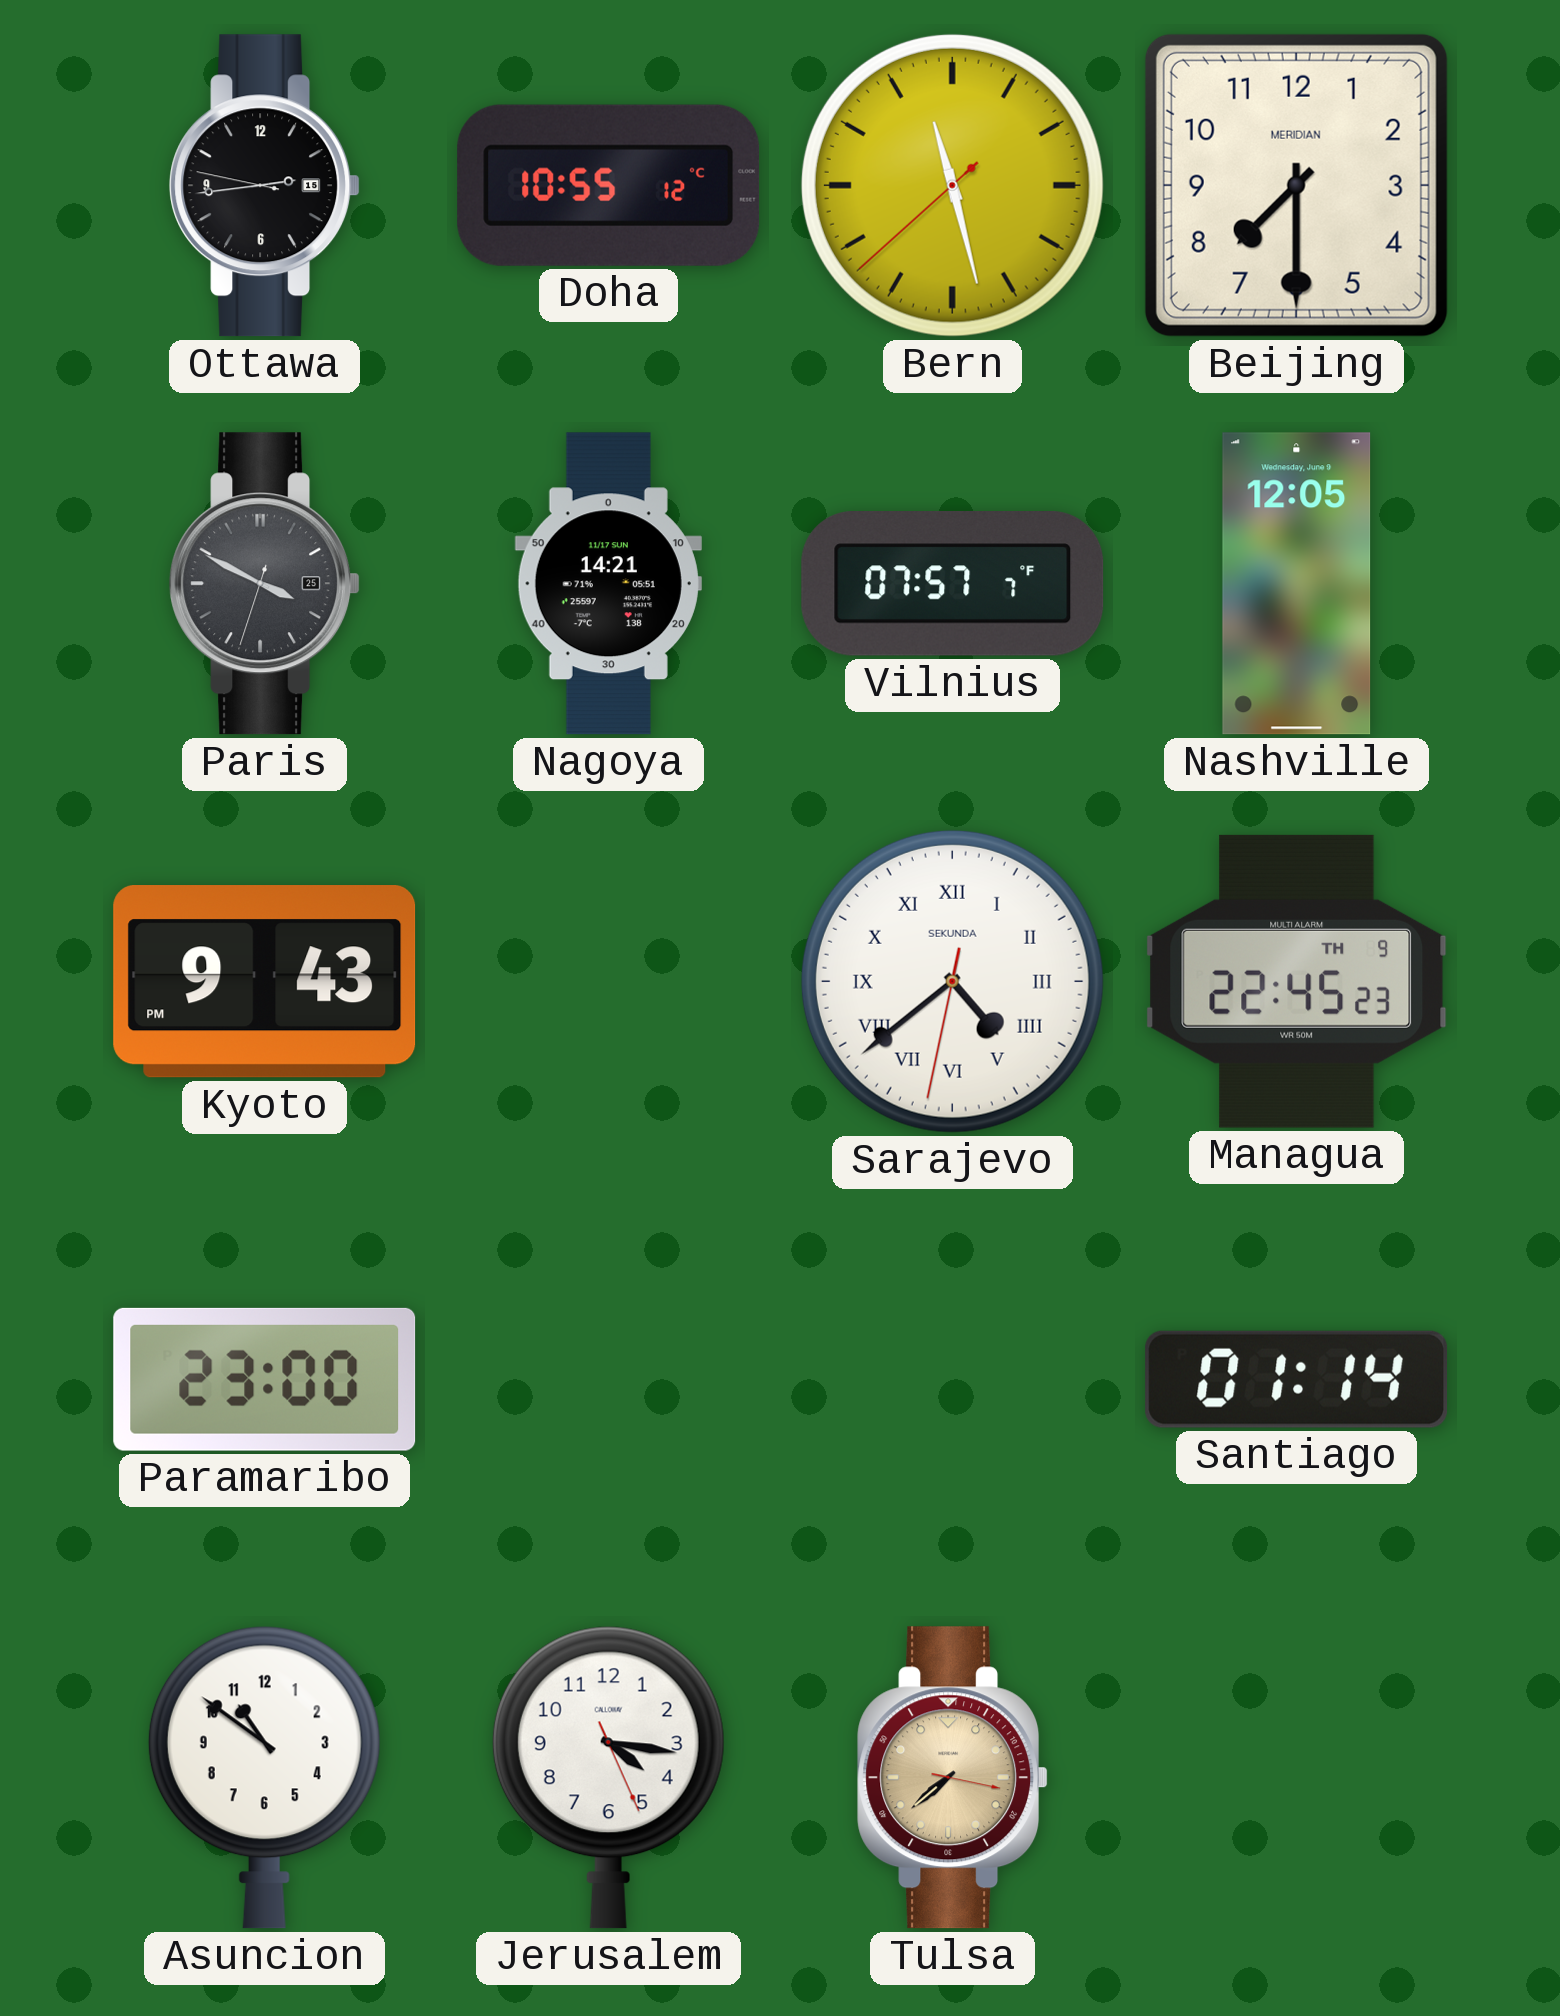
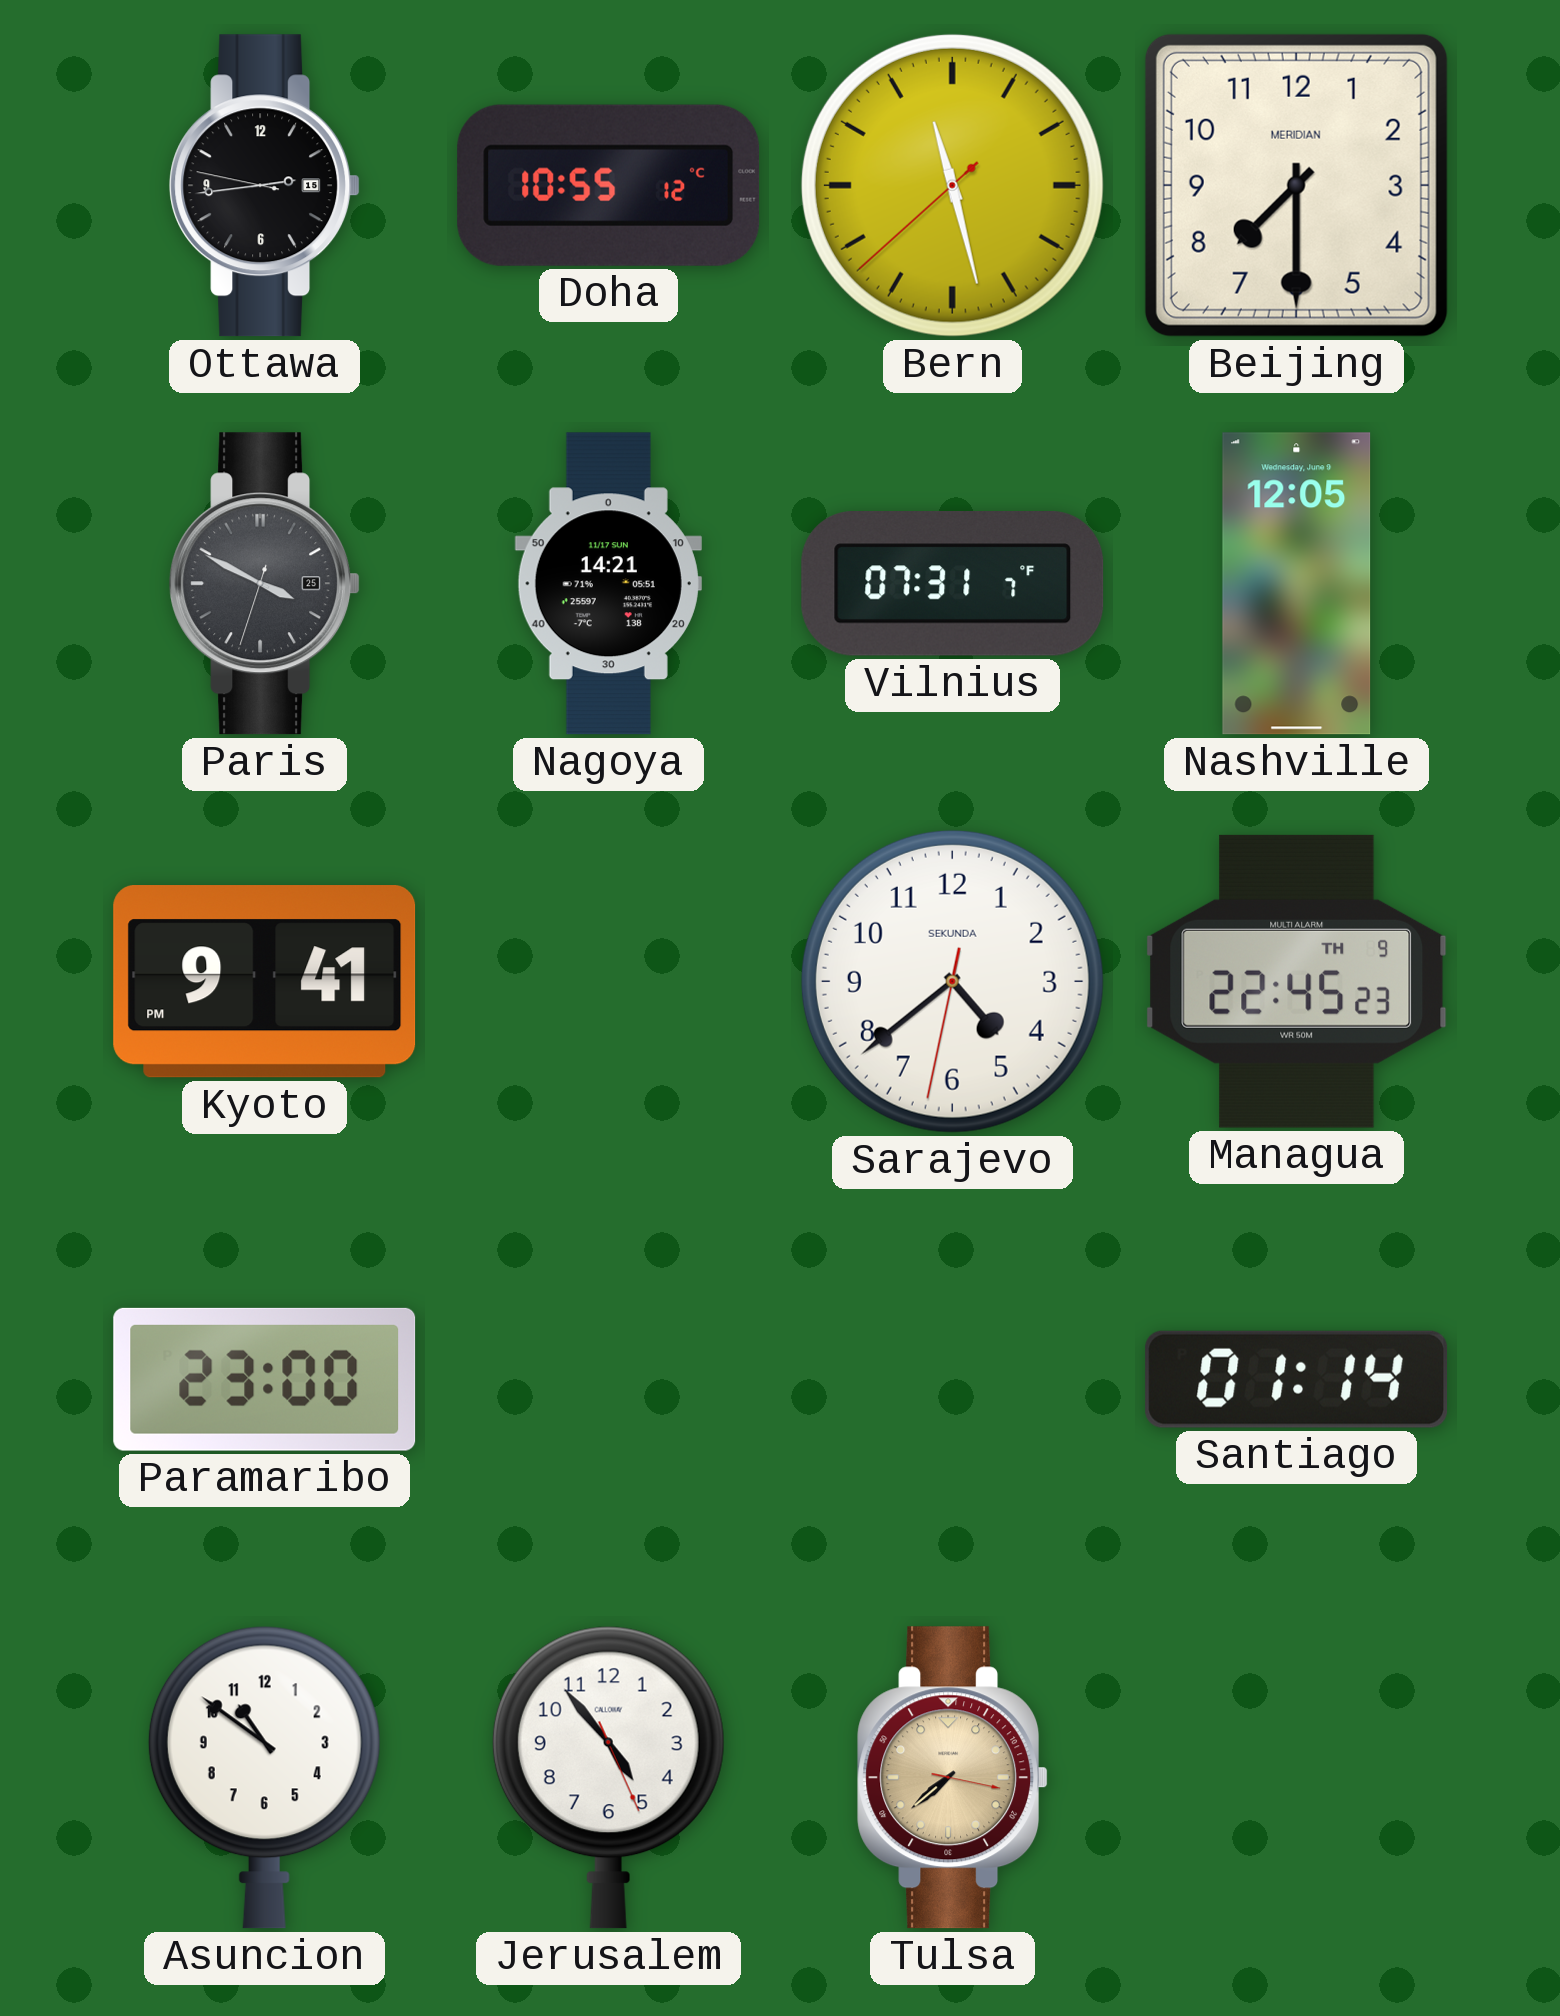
Vilnius: 07:57 -> 07:31
Kyoto: 9:43 -> 9:41
Sarajevo numerals: Roman -> Arabic
Jerusalem: 4:16 -> 4:53
